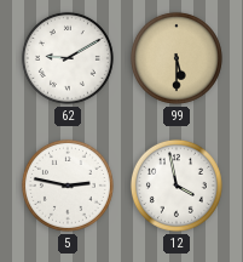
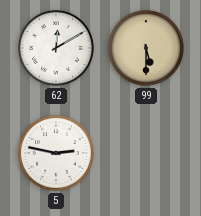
62: 9:10 -> 12:10
12: 3:58 -> none
